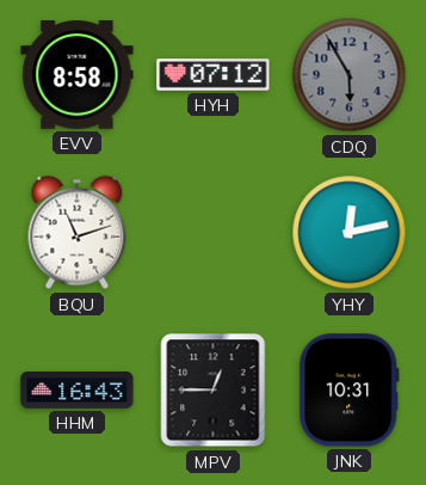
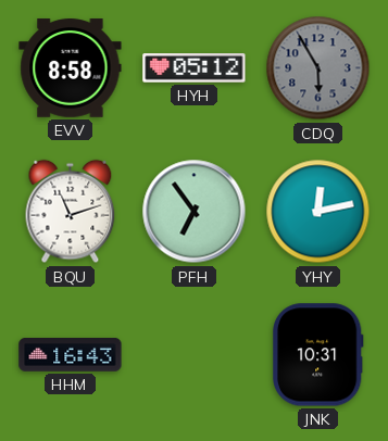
HYH: 07:12 -> 05:12
PFH: none -> 6:54
MPV: 12:45 -> none
